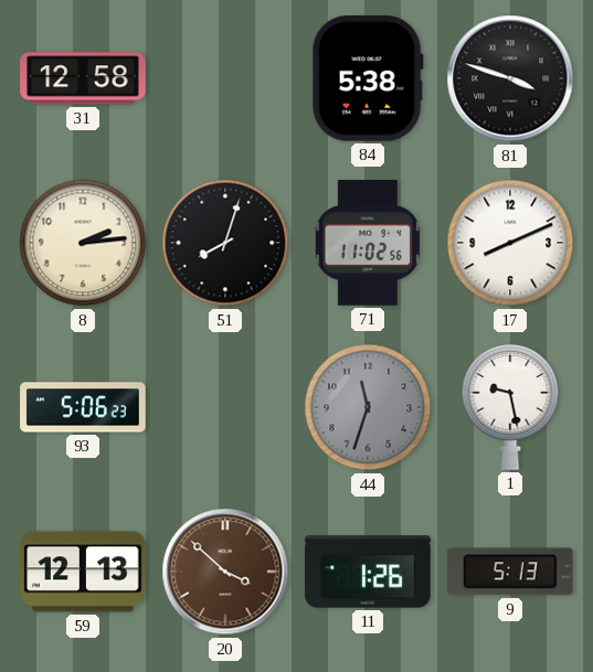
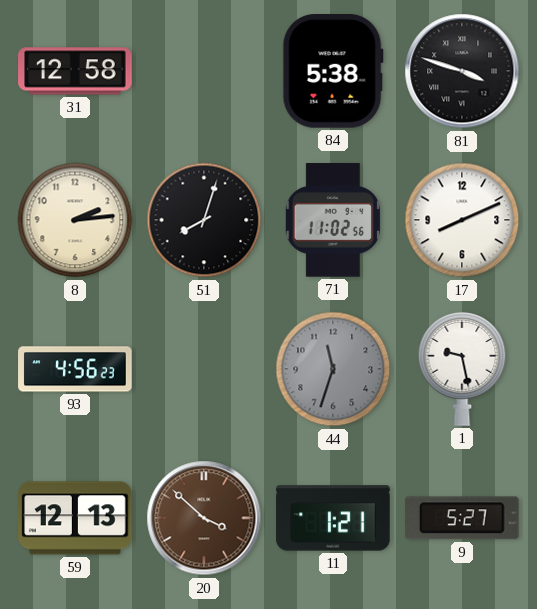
93: 5:06 -> 4:56
11: 1:26 -> 1:21
9: 5:13 -> 5:27
